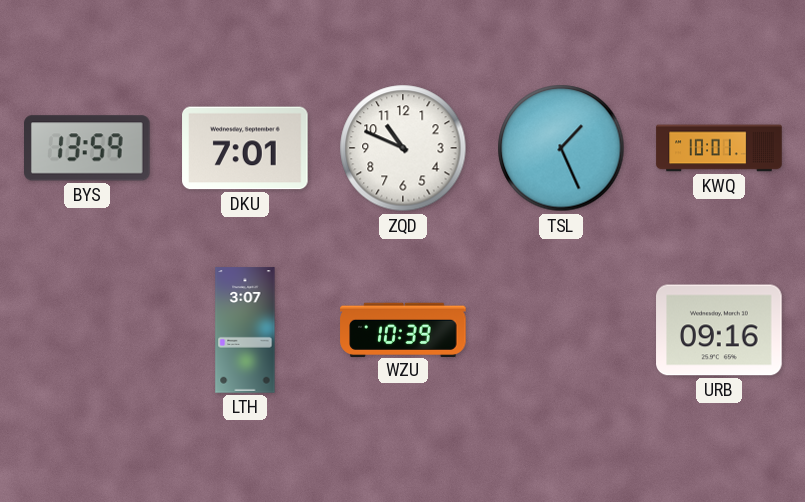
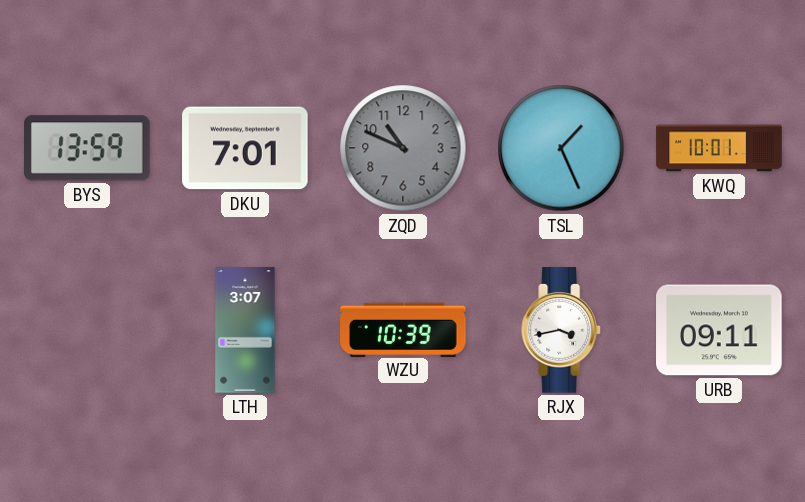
ZQD dial: white -> grey
RJX: none -> 3:43
URB: 09:16 -> 09:11
